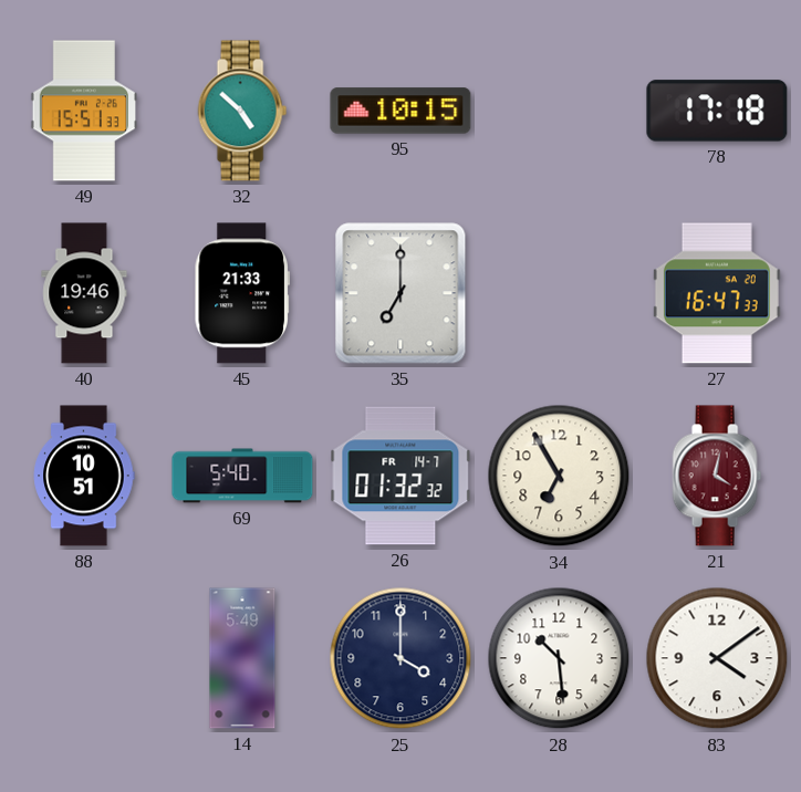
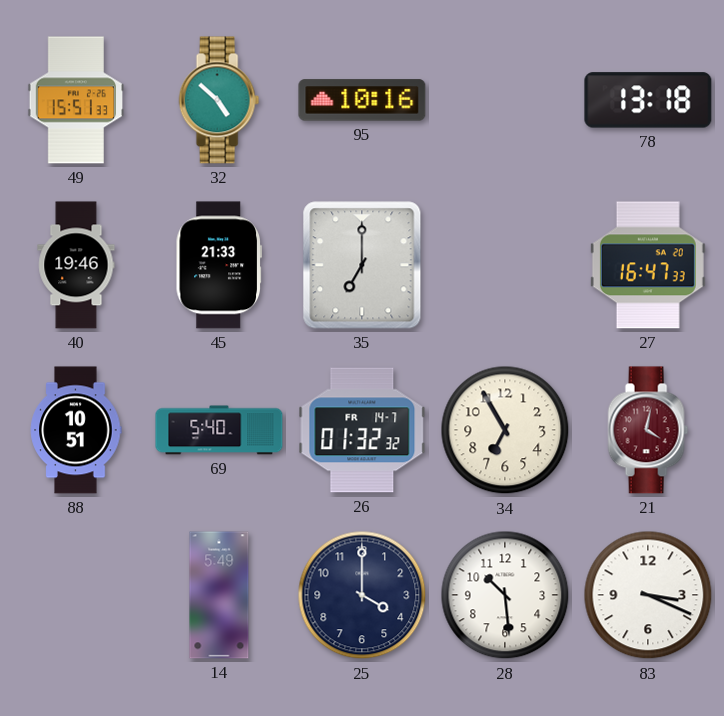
95: 10:15 -> 10:16
78: 17:18 -> 13:18
83: 4:09 -> 3:19
